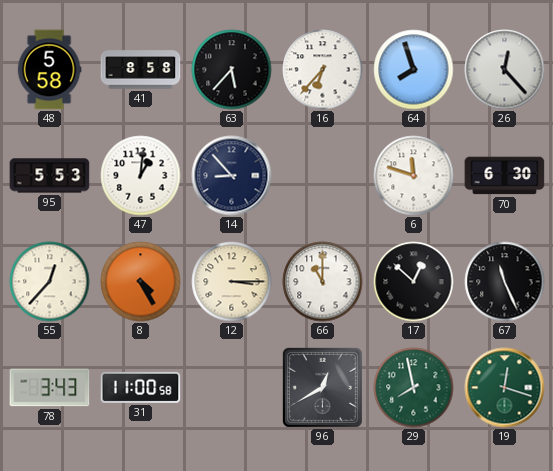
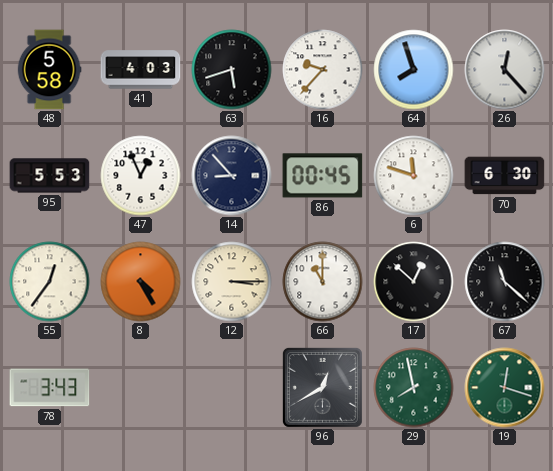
41: 8:58 -> 4:03
63: 5:37 -> 5:42
16: 6:37 -> 9:37
47: 1:01 -> 12:56
86: none -> 00:45
55: 12:37 -> 12:36
67: 11:26 -> 11:22
31: 11:00 -> none
